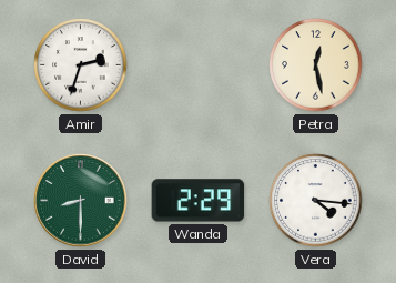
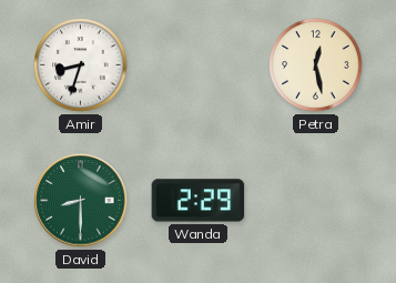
Amir: 2:33 -> 8:33
Vera: 4:16 -> none
